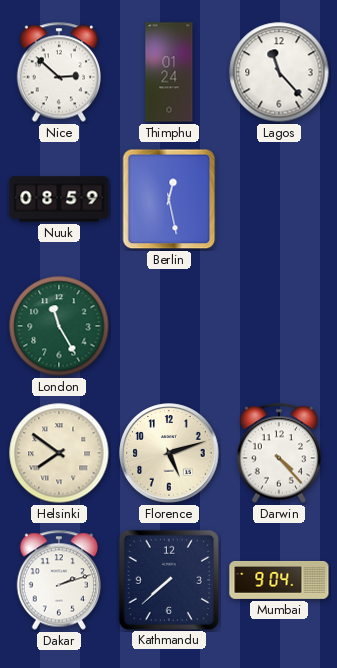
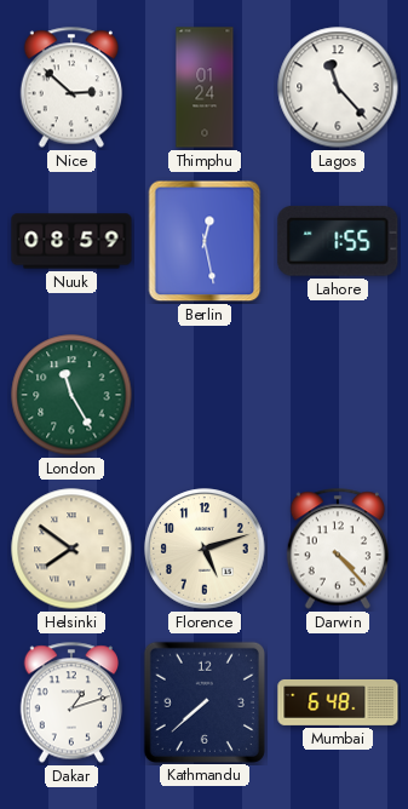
Lahore: none -> 1:55
Dakar: 2:12 -> 1:12
Mumbai: 9:04 -> 6:48
